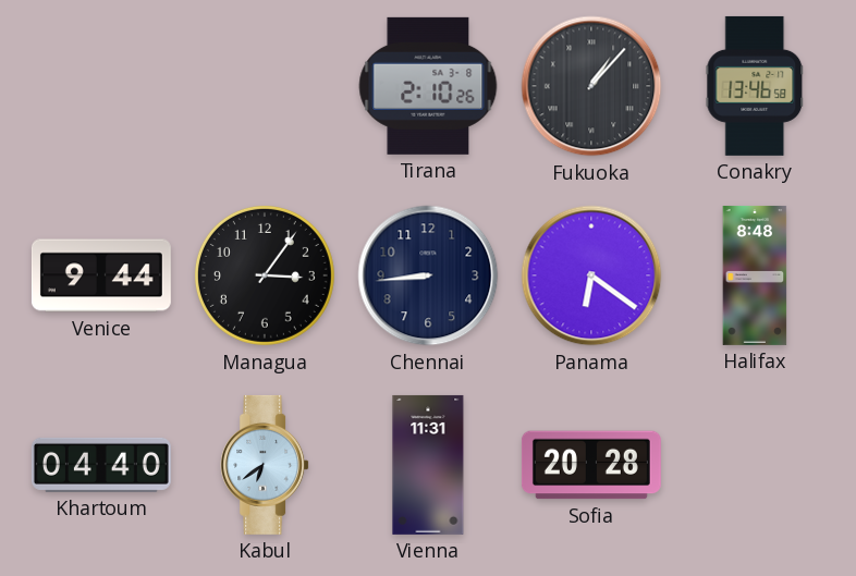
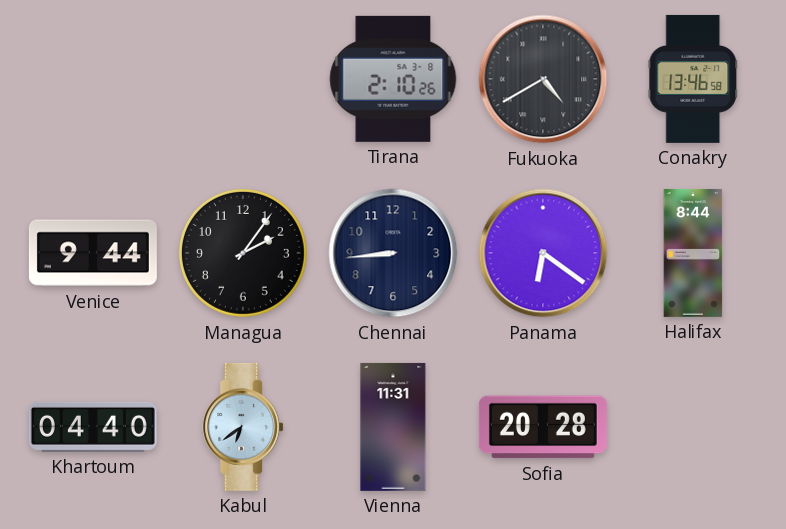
Fukuoka: 1:07 -> 4:40
Managua: 3:06 -> 2:06
Halifax: 8:48 -> 8:44
